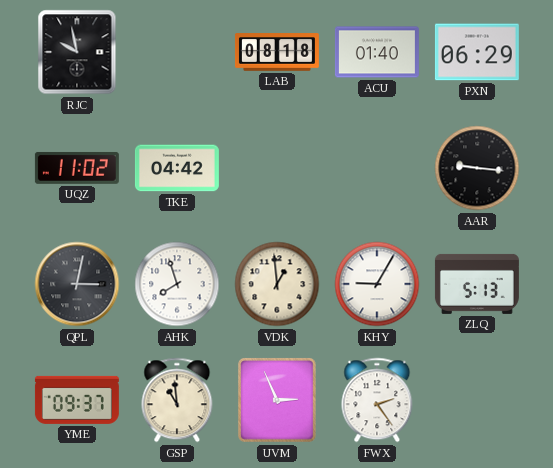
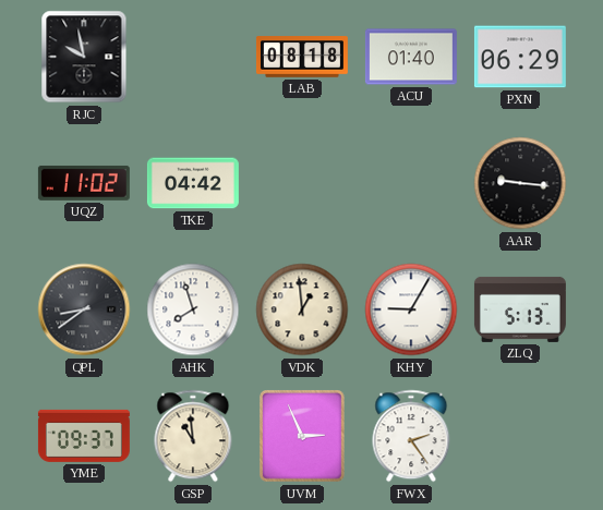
QPL: 3:02 -> 8:39
